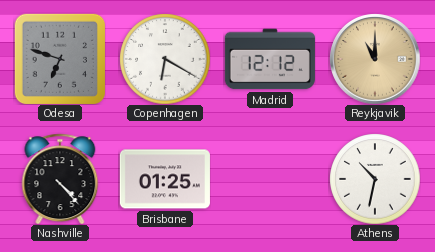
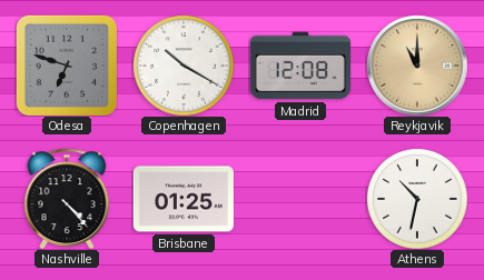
Copenhagen: 6:20 -> 10:20
Madrid: 12:12 -> 12:08
